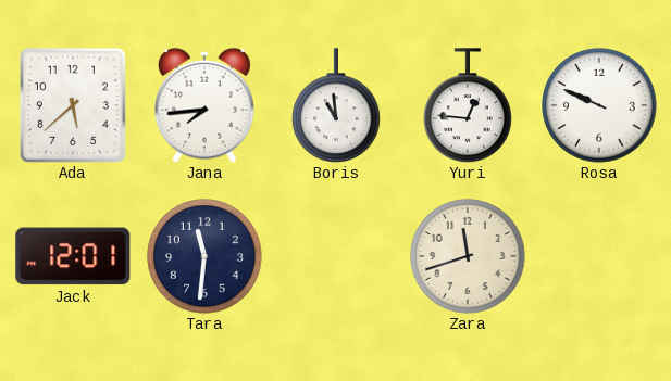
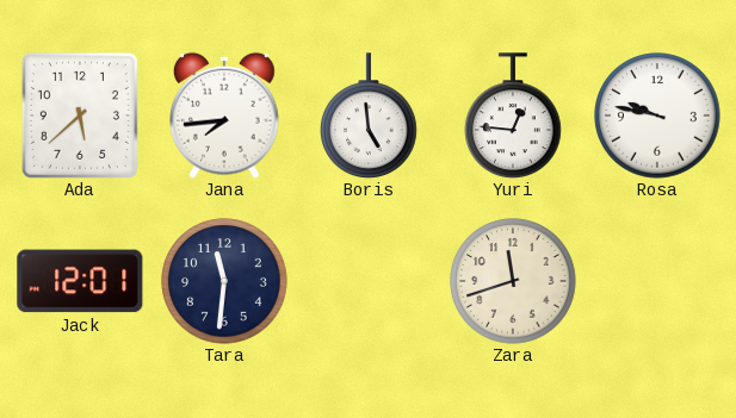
Boris: 10:59 -> 4:59
Rosa: 9:49 -> 9:47
